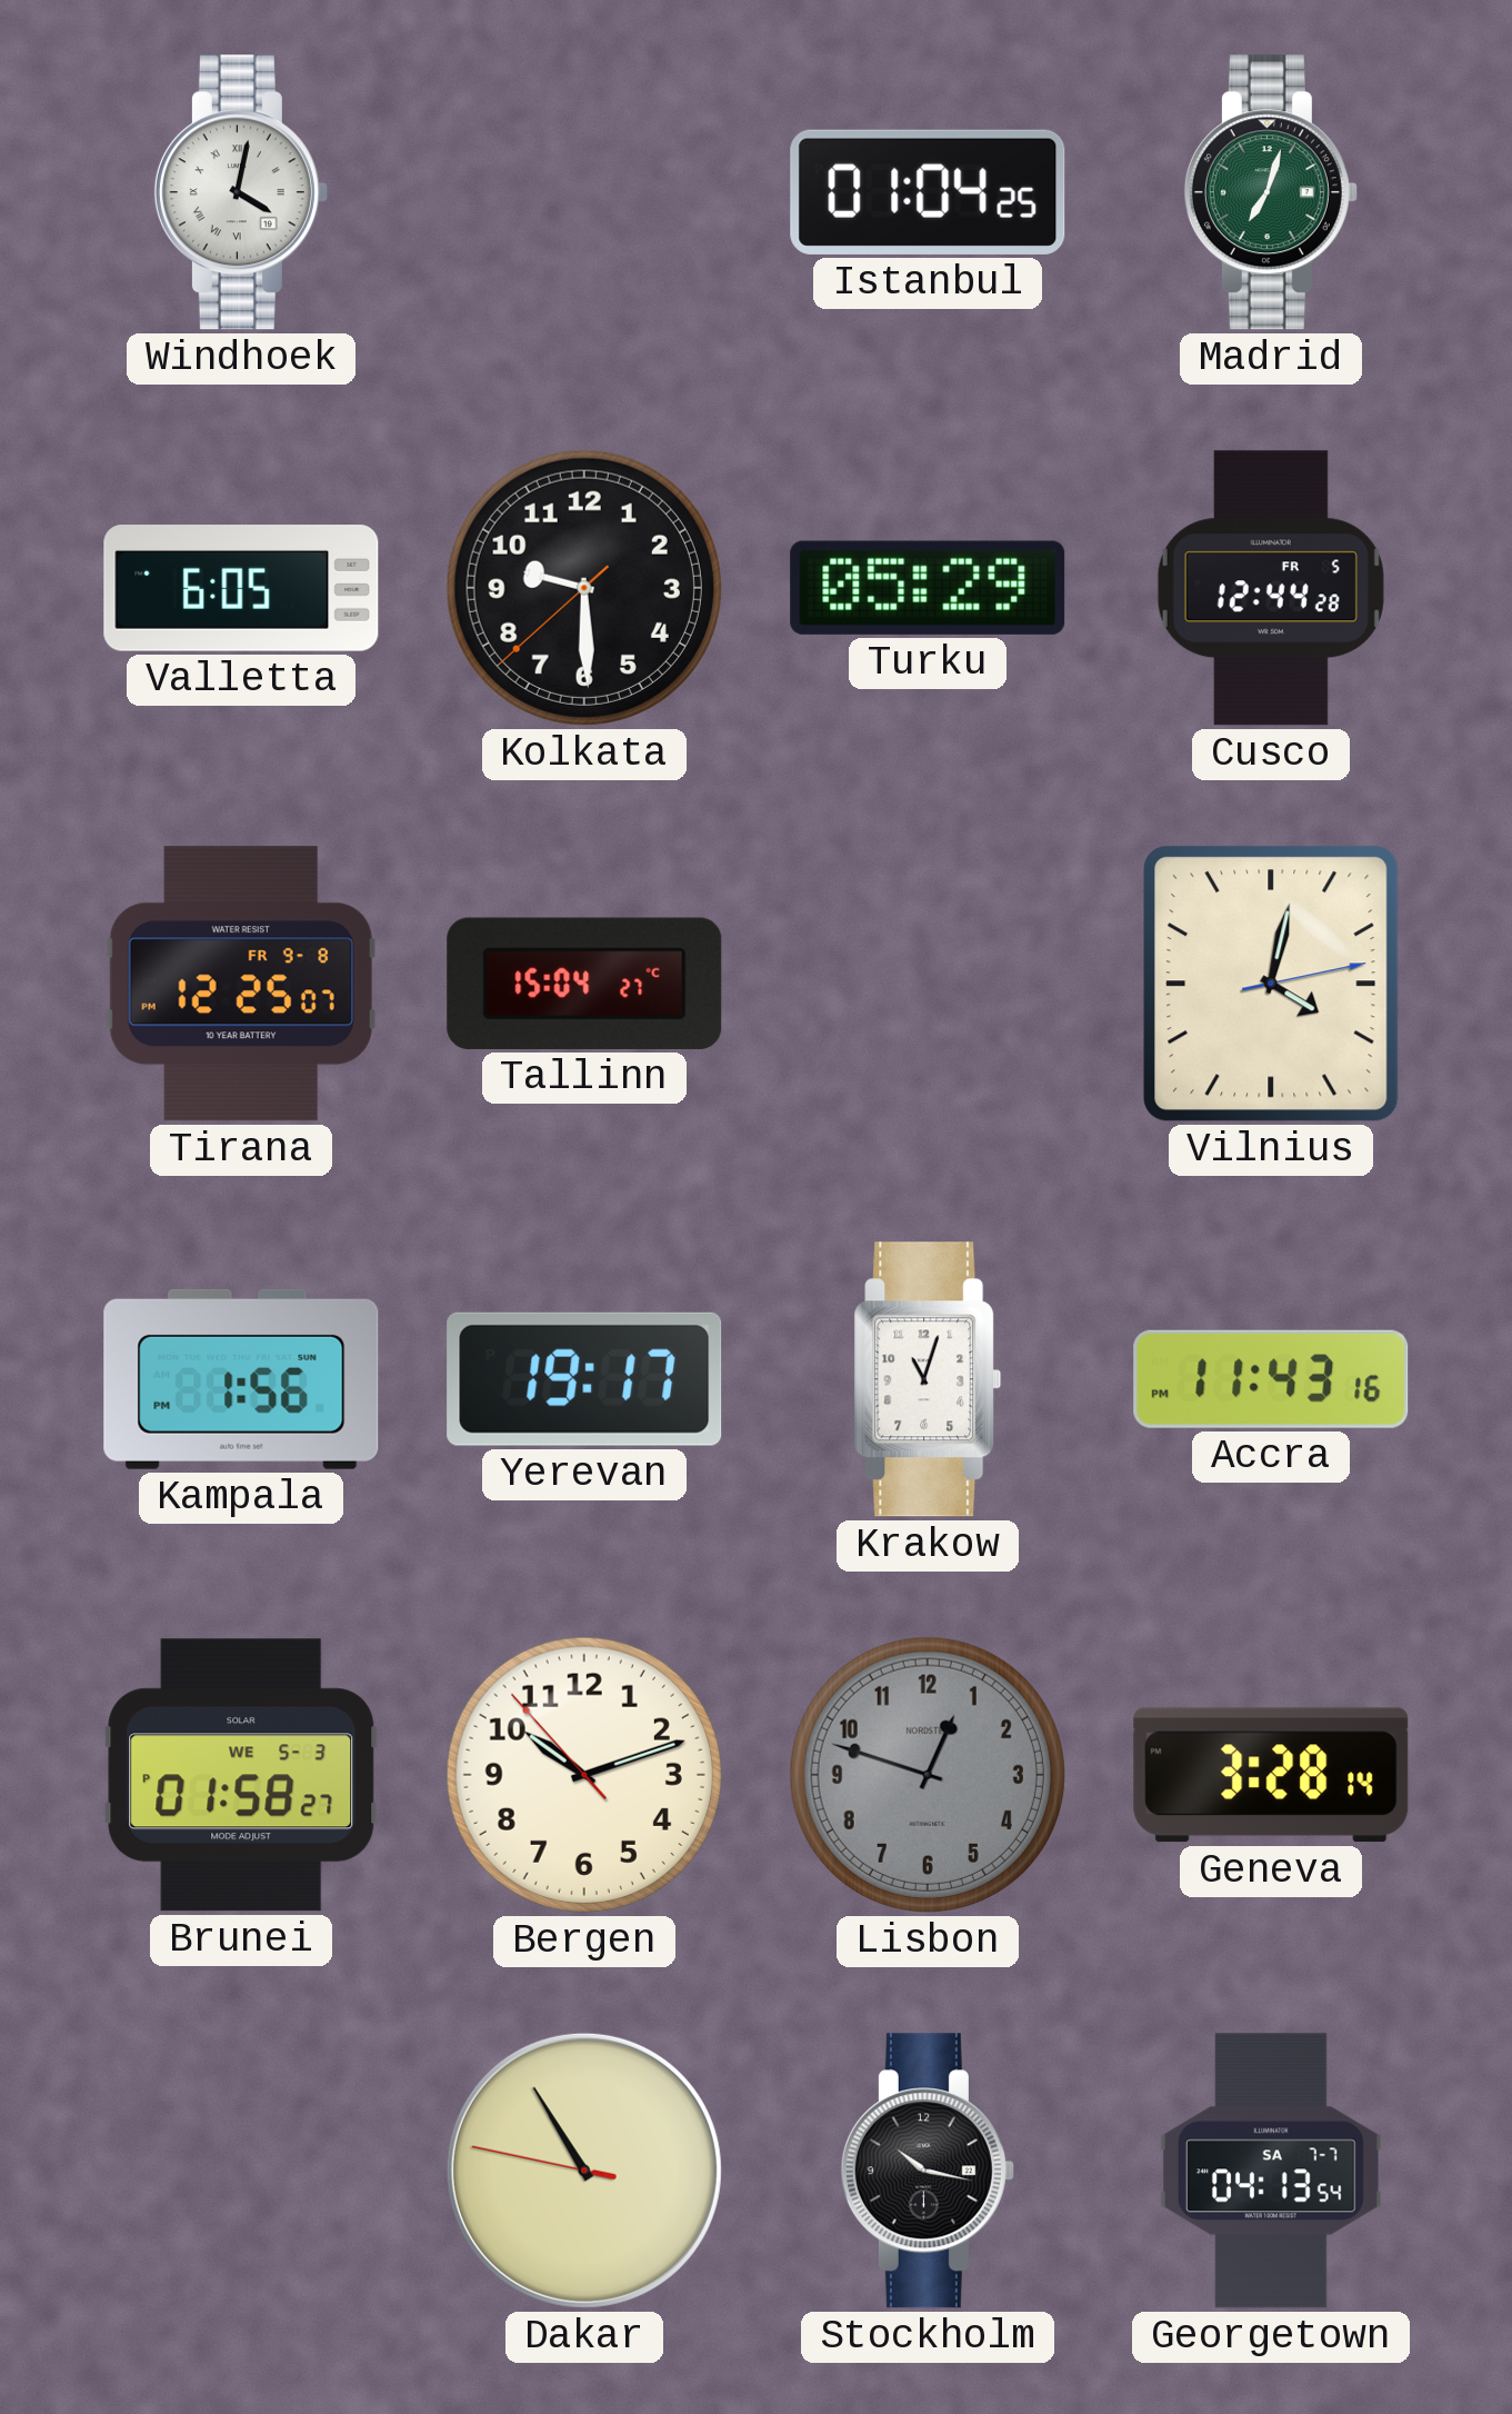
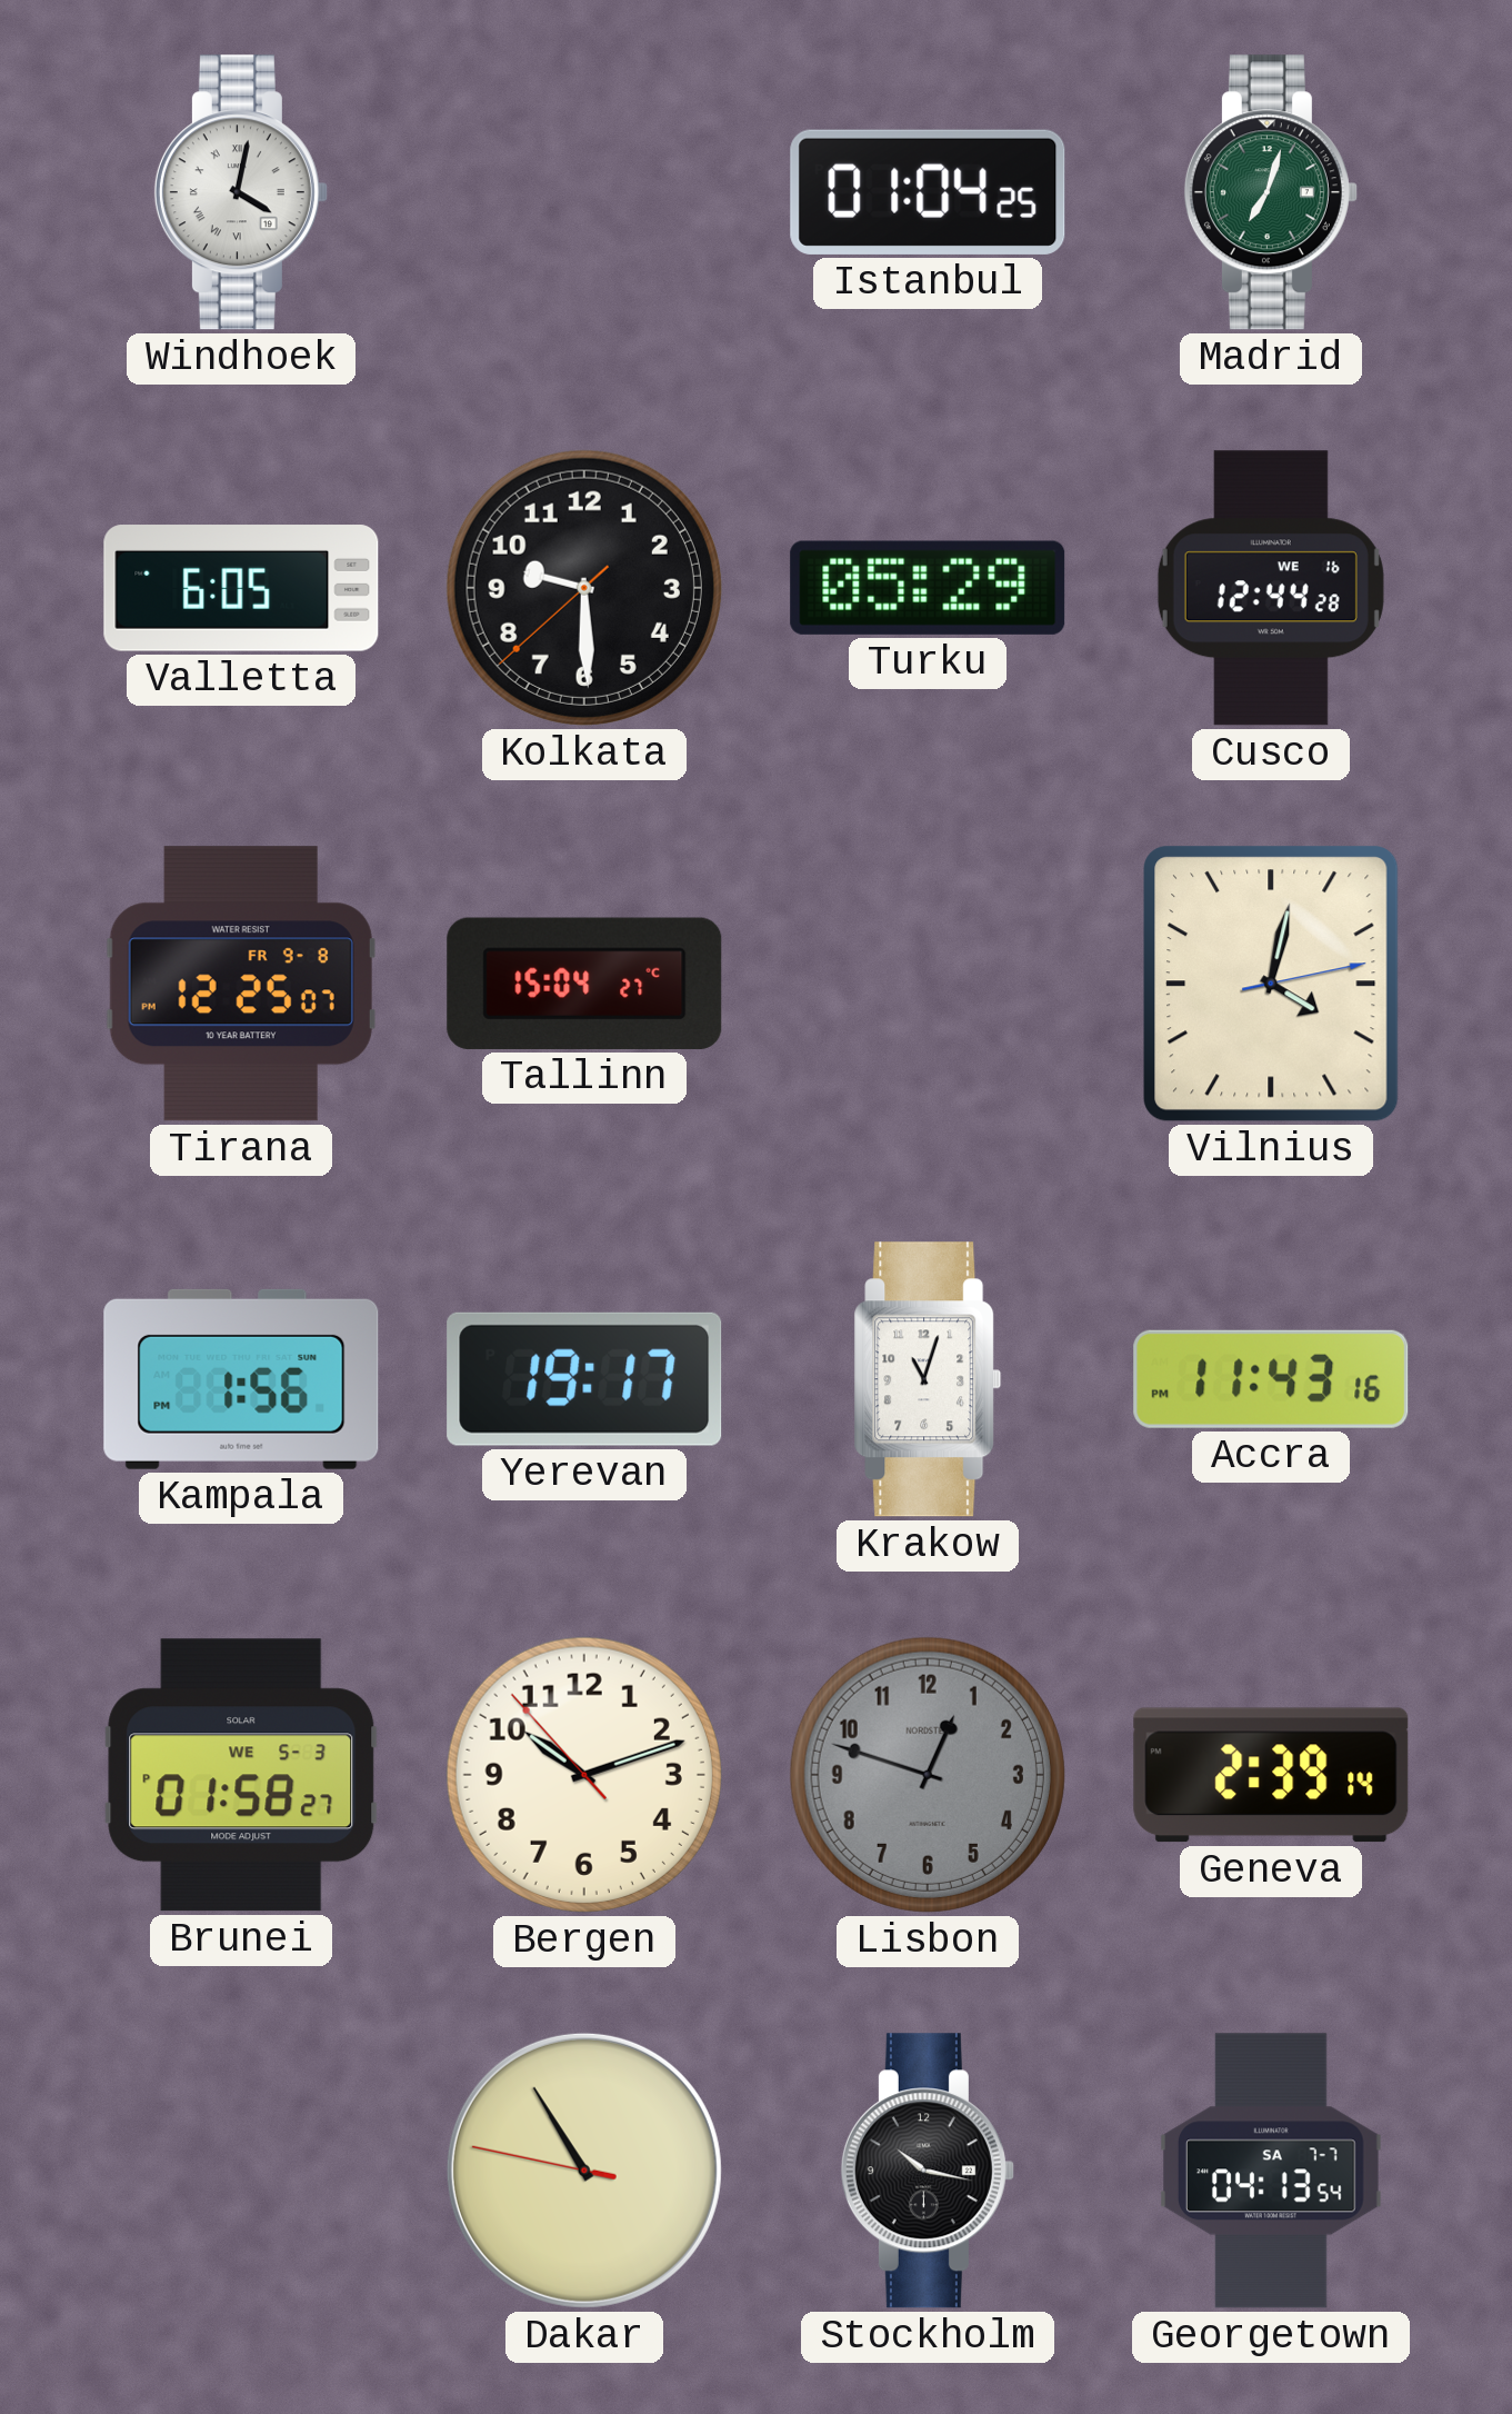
Cusco date: FR 5 -> WE 16
Geneva: 3:28 -> 2:39
